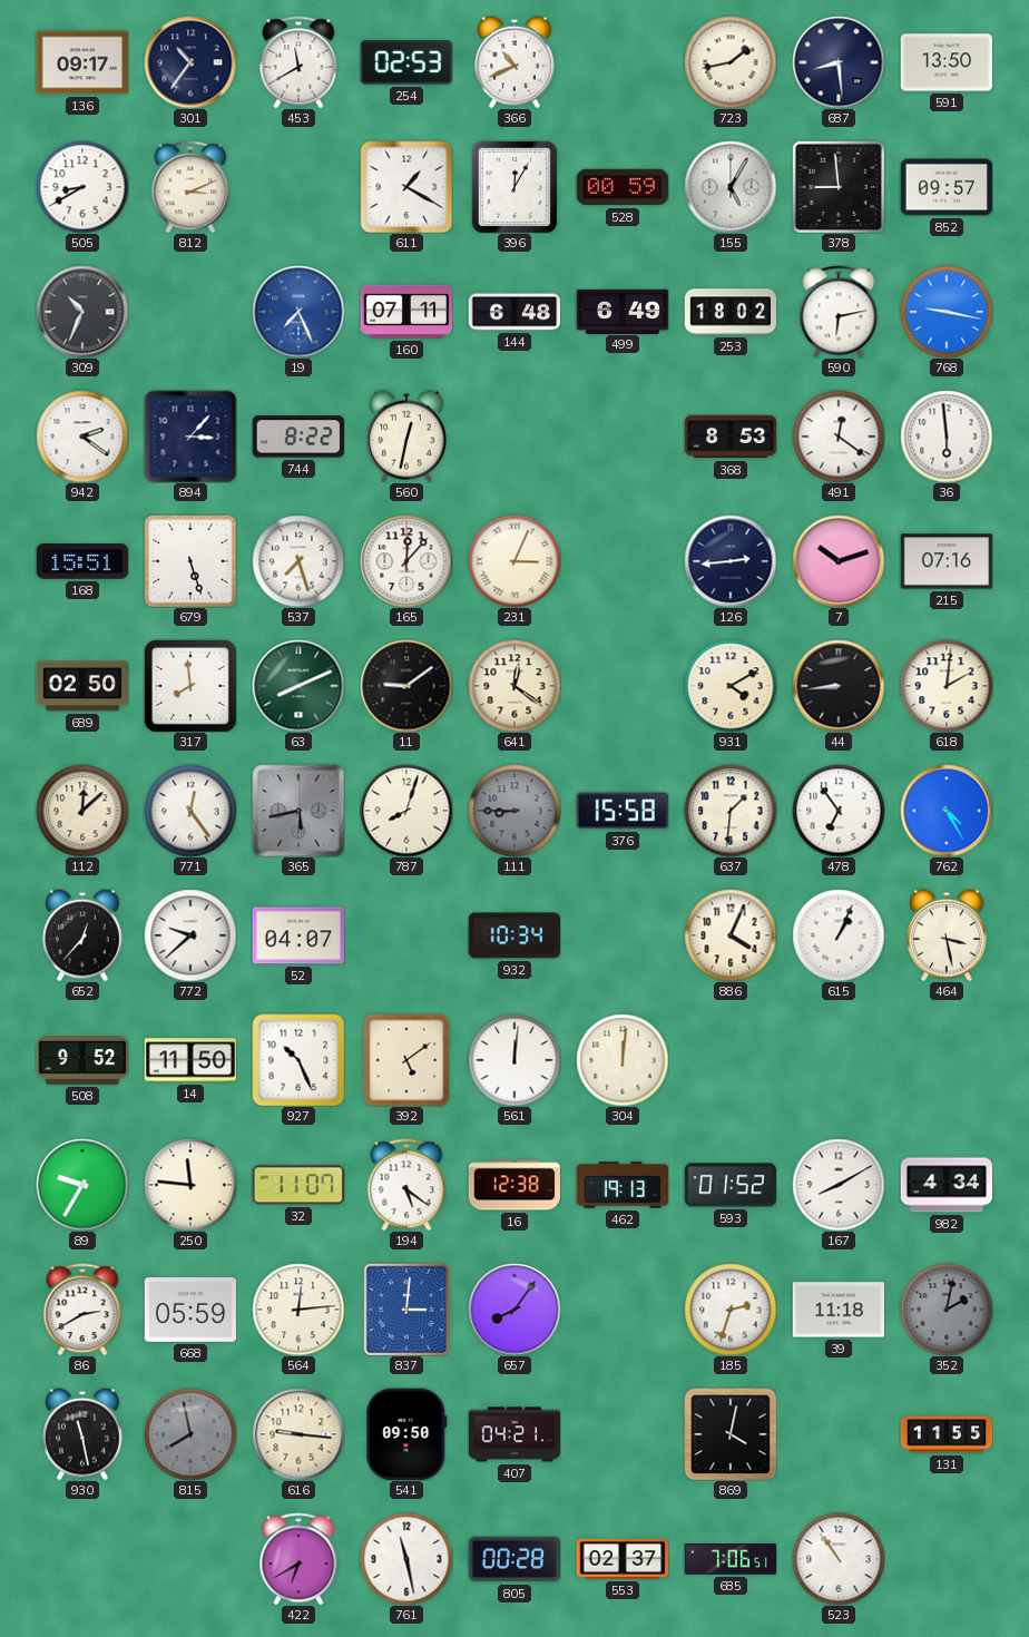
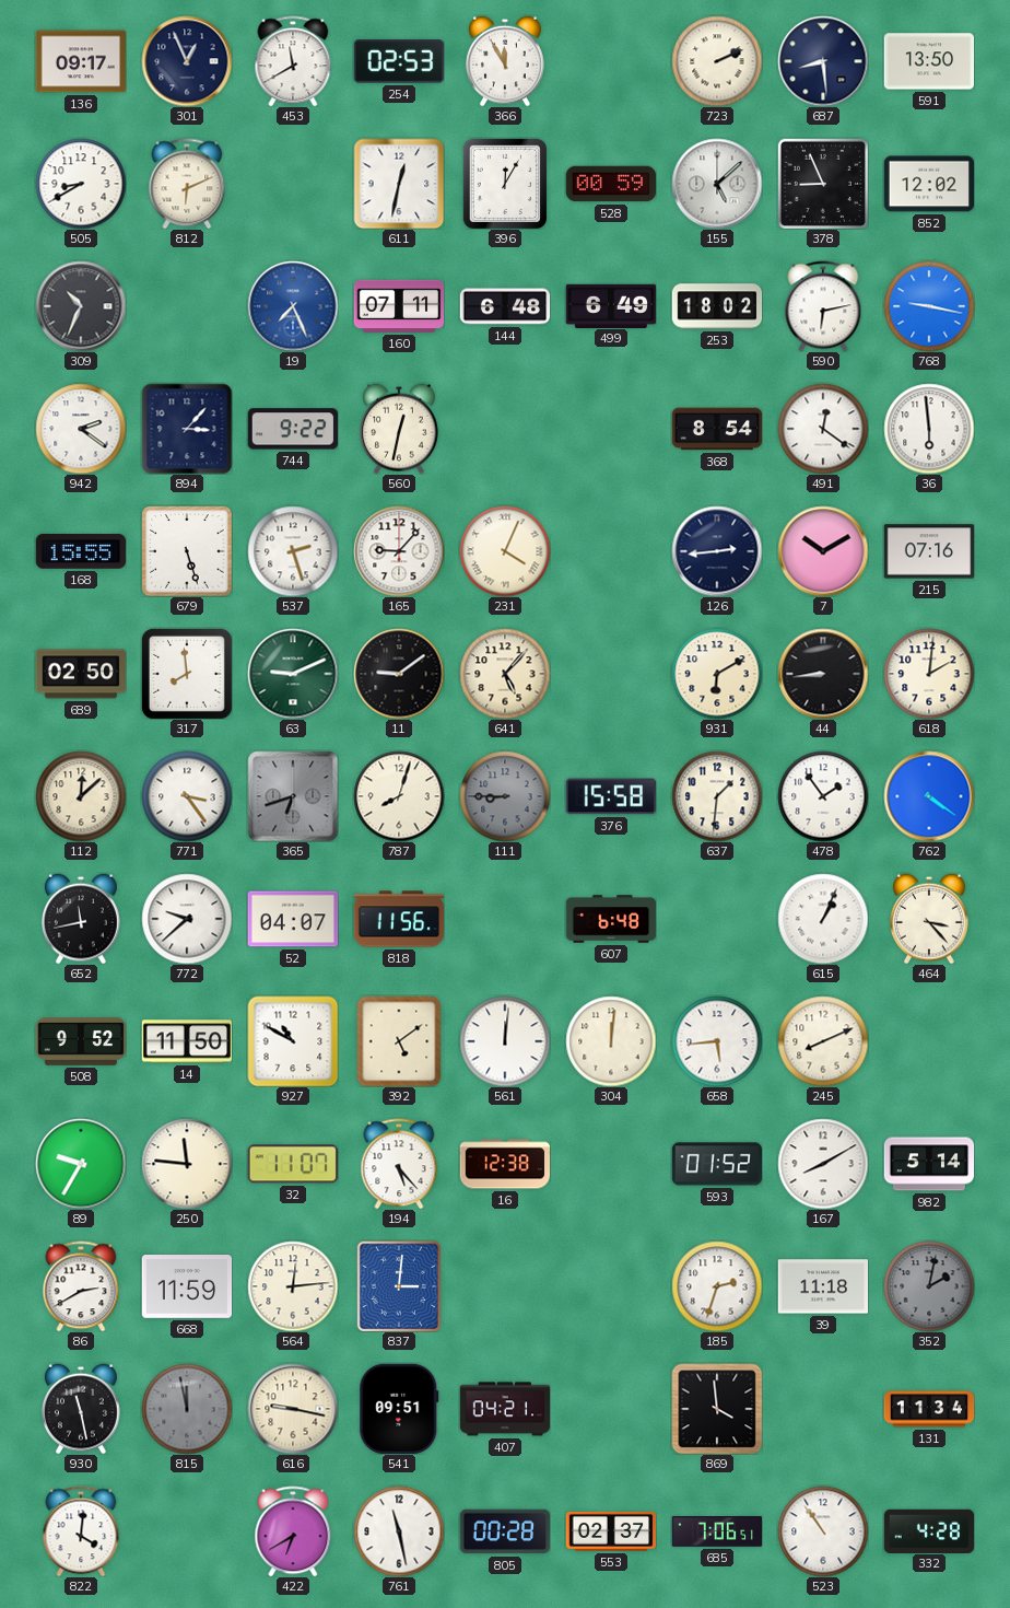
301: 10:36 -> 12:56
366: 10:41 -> 11:55
723: 1:43 -> 2:11
812: 3:11 -> 6:11
611: 1:20 -> 12:32
155: 5:05 -> 5:08
378: 8:59 -> 8:56
852: 09:57 -> 12:02
744: 8:22 -> 9:22
368: 8:53 -> 8:54
168: 15:51 -> 15:55
537: 7:27 -> 2:27
165: 12:07 -> 9:07
231: 3:04 -> 4:04
7: 10:12 -> 10:10
63: 8:11 -> 9:11
641: 12:21 -> 5:07
931: 4:10 -> 6:10
771: 12:24 -> 3:24
365: 5:43 -> 6:42
478: 6:54 -> 1:54
762: 4:25 -> 4:21
652: 12:37 -> 11:43
818: none -> 11:56
932: 10:34 -> none
607: none -> 6:48
886: 4:04 -> none
464: 3:28 -> 3:23
927: 10:26 -> 10:50
658: none -> 5:44
245: none -> 8:11
194: 5:21 -> 5:23
462: 19:13 -> none
982: 4:34 -> 5:14
668: 05:59 -> 11:59
657: 8:06 -> none
815: 7:58 -> 11:58
616: 9:16 -> 9:17
541: 09:50 -> 09:51
869: 4:02 -> 3:59
131: 11:55 -> 11:34
822: none -> 4:01
332: none -> 4:28
